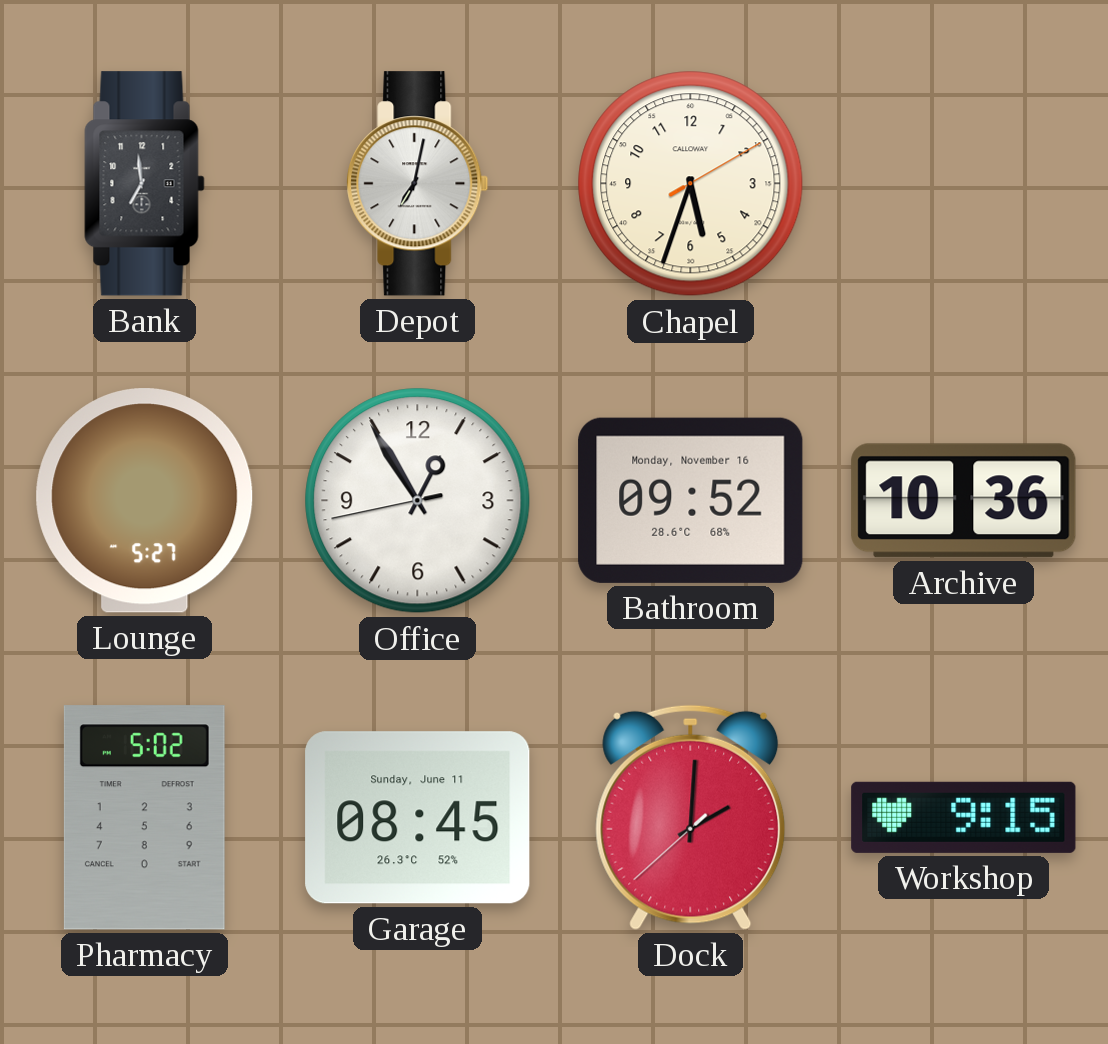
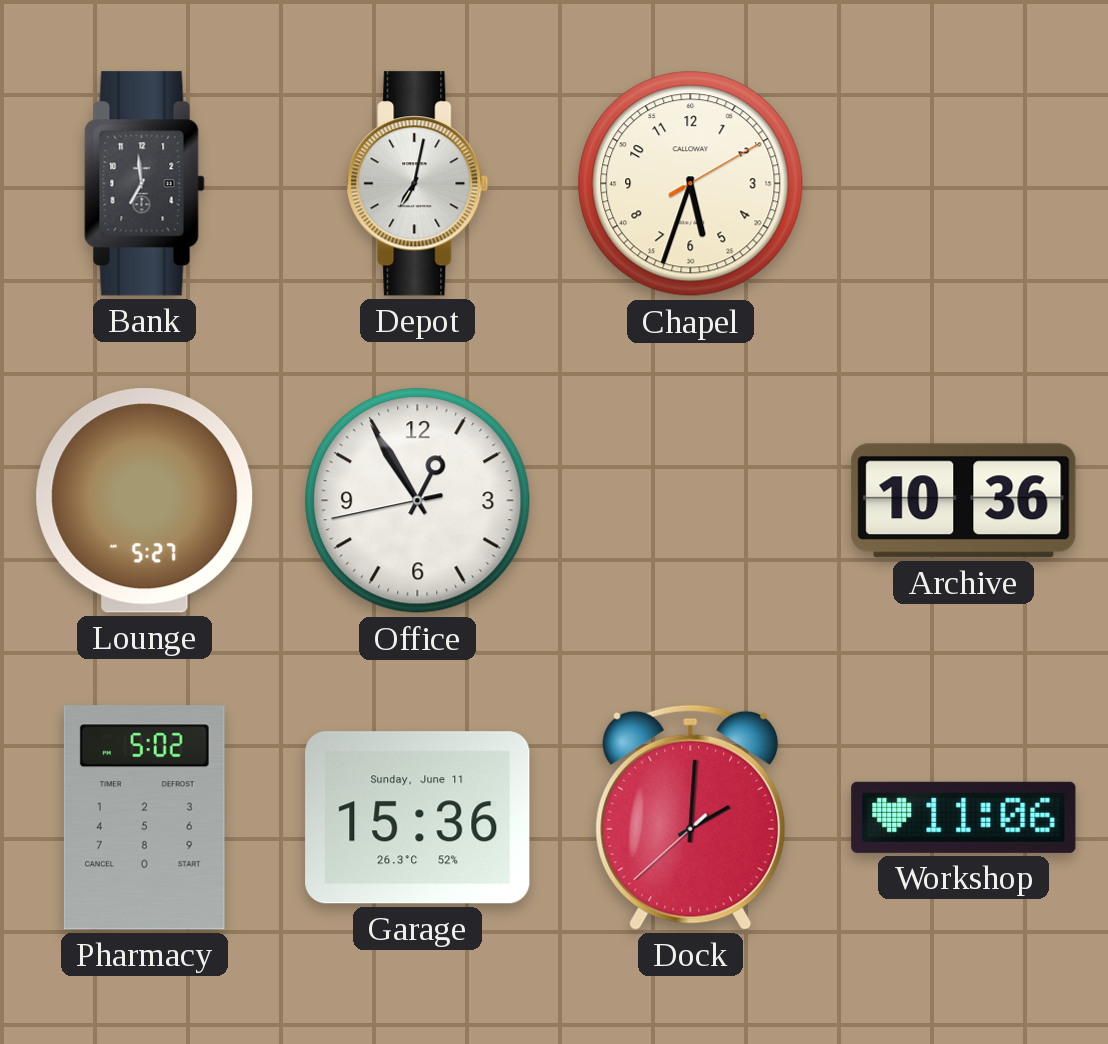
Bathroom: 09:52 -> none
Garage: 08:45 -> 15:36
Workshop: 9:15 -> 11:06
